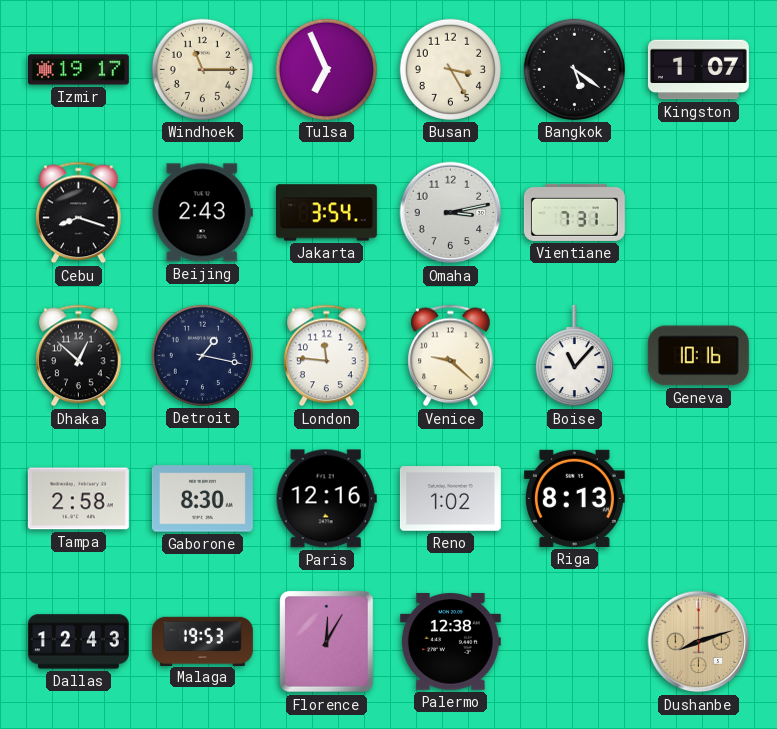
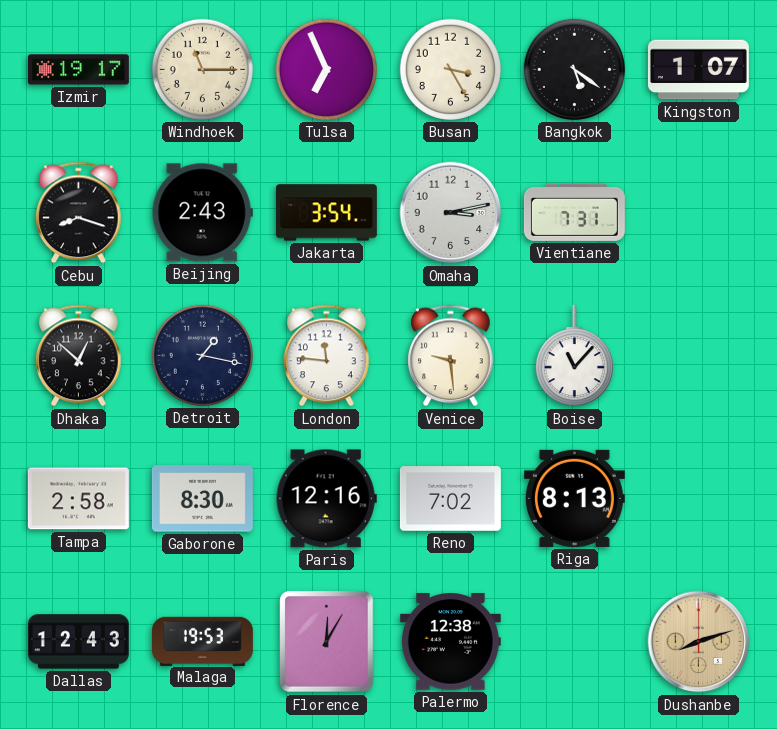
Venice: 9:22 -> 9:29
Geneva: 10:16 -> none
Reno: 1:02 -> 7:02
